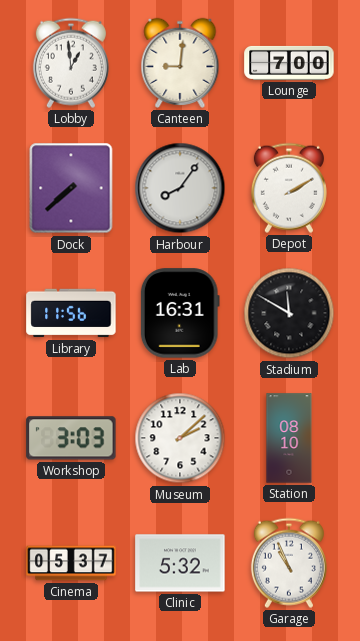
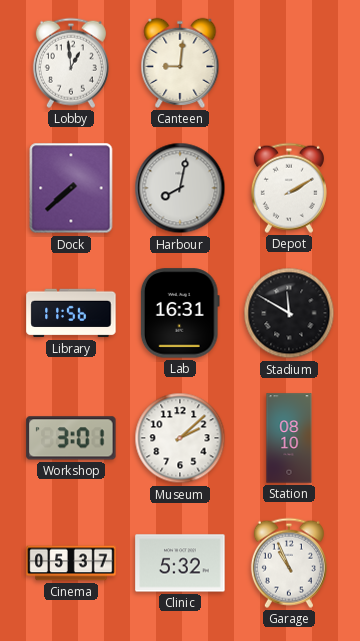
Lounge: 7:00 -> none
Harbour: 8:06 -> 8:02
Workshop: 3:03 -> 3:01
